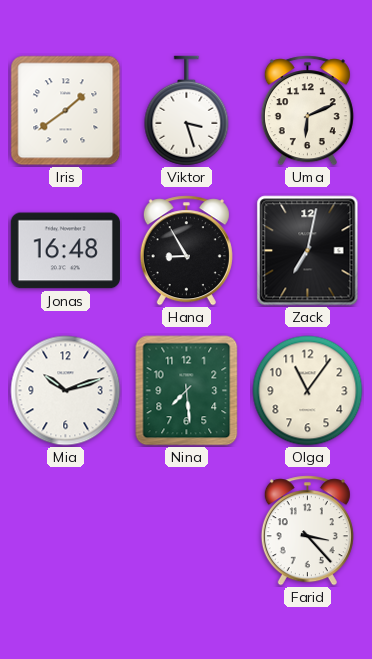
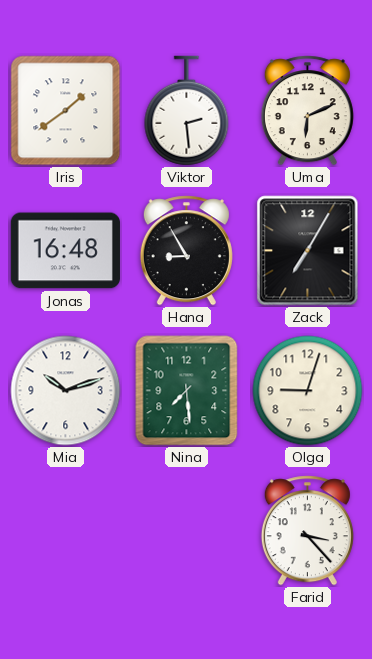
Viktor: 3:27 -> 2:29
Zack: 7:02 -> 7:05
Olga: 11:06 -> 9:03
